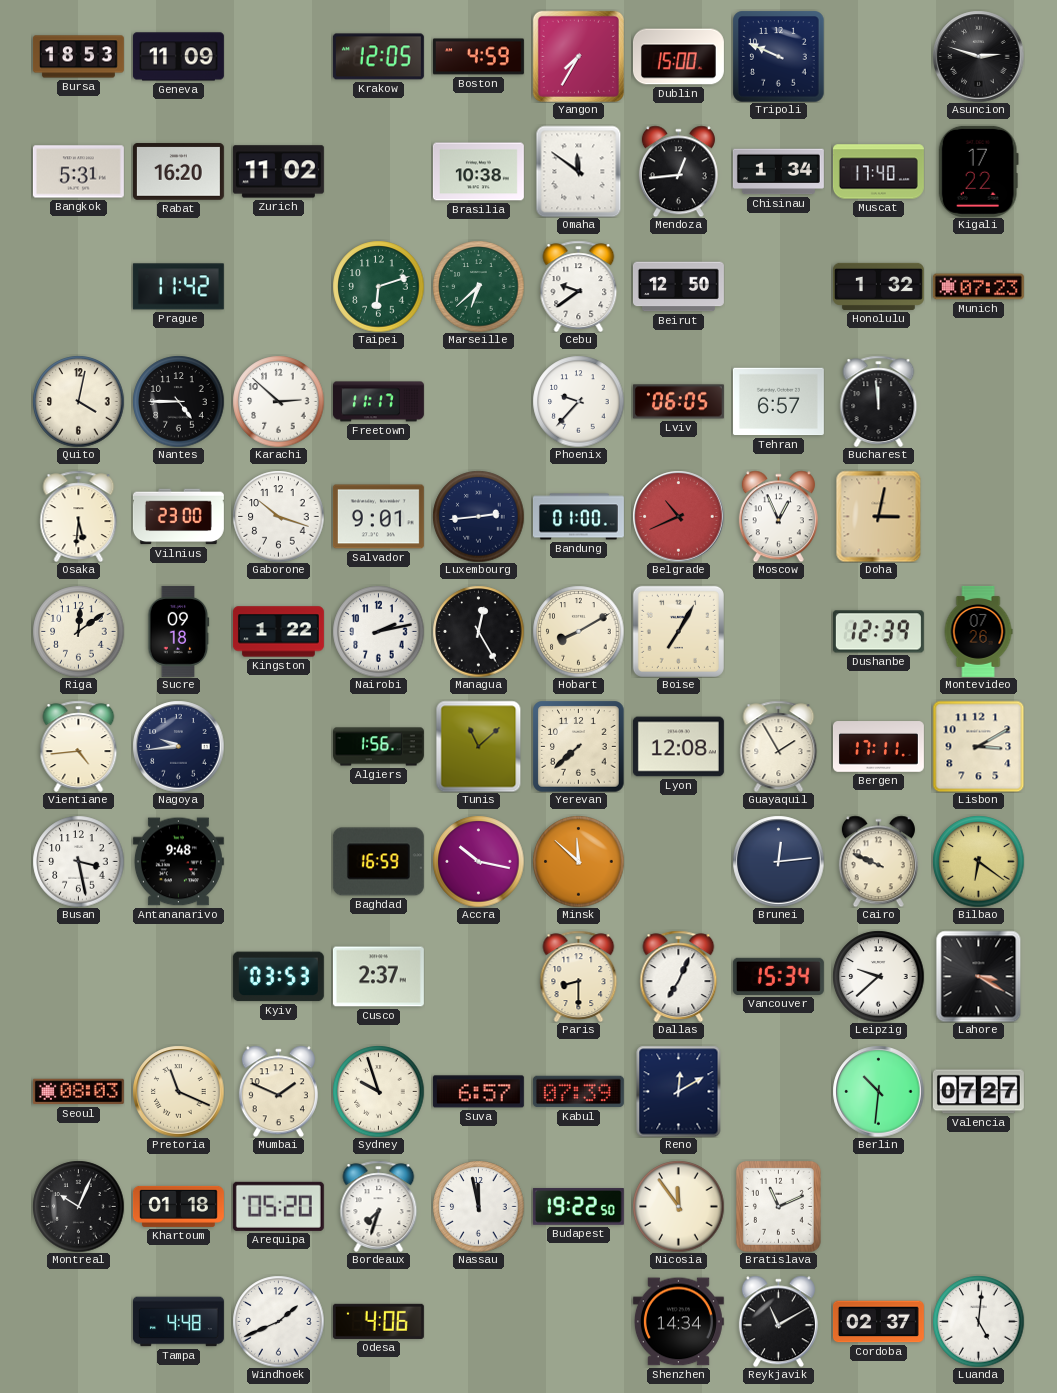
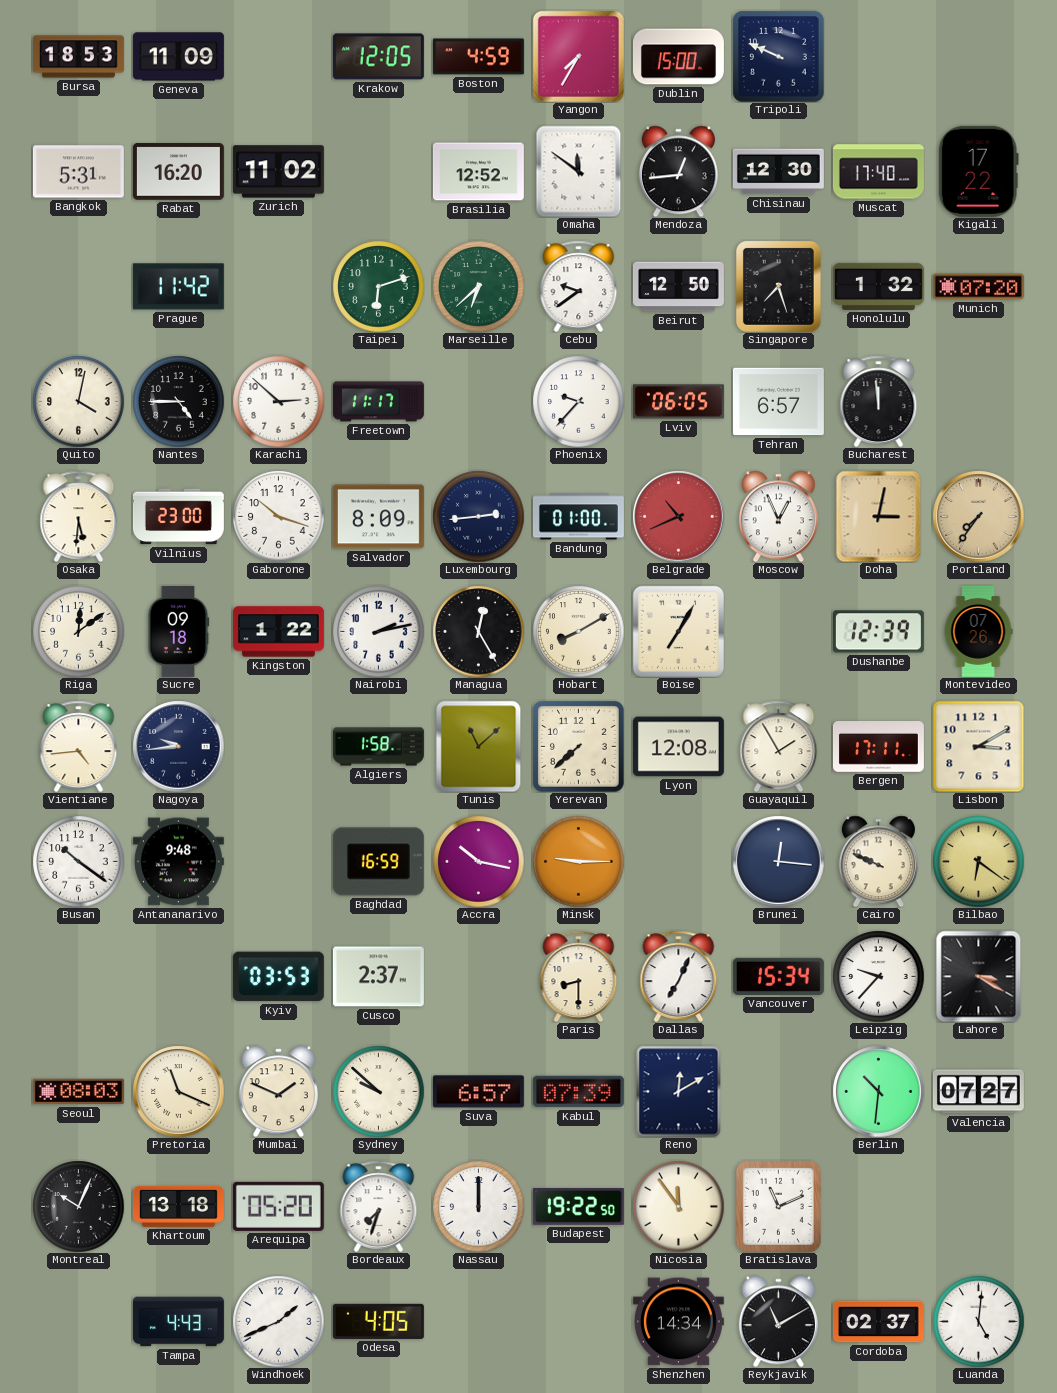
Asuncion: 2:48 -> none
Brasilia: 10:38 -> 12:52
Chisinau: 1:34 -> 12:30
Singapore: none -> 7:27
Munich: 07:23 -> 07:20
Salvador: 9:01 -> 8:09
Portland: none -> 7:36
Algiers: 1:56 -> 1:58
Busan: 3:28 -> 10:21
Minsk: 11:52 -> 9:15
Brunei: 12:14 -> 12:16
Leipzig: 9:38 -> 9:37
Sydney: 9:57 -> 9:52
Khartoum: 01:18 -> 13:18
Nassau: 11:58 -> 12:00
Tampa: 4:48 -> 4:43
Odesa: 4:06 -> 4:05
